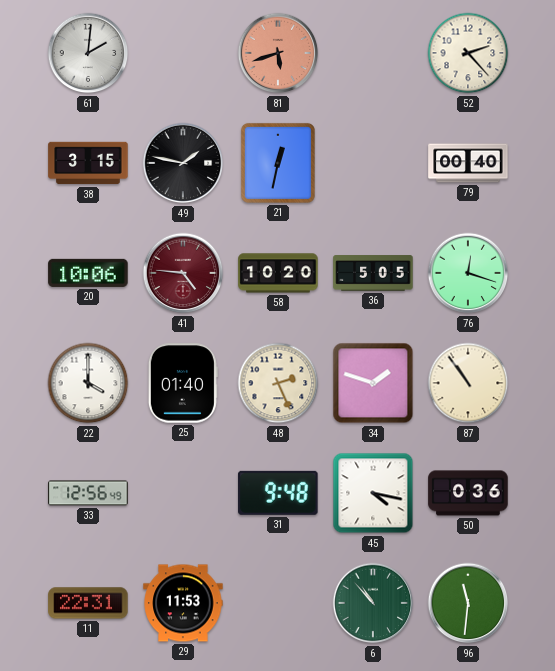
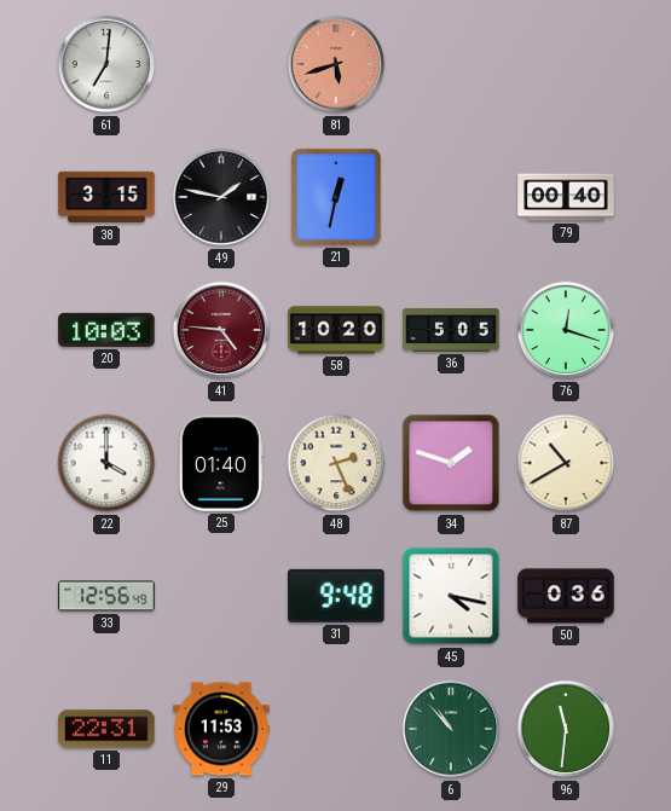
61: 2:01 -> 7:01
52: 2:23 -> none
20: 10:06 -> 10:03
87: 10:54 -> 10:40
